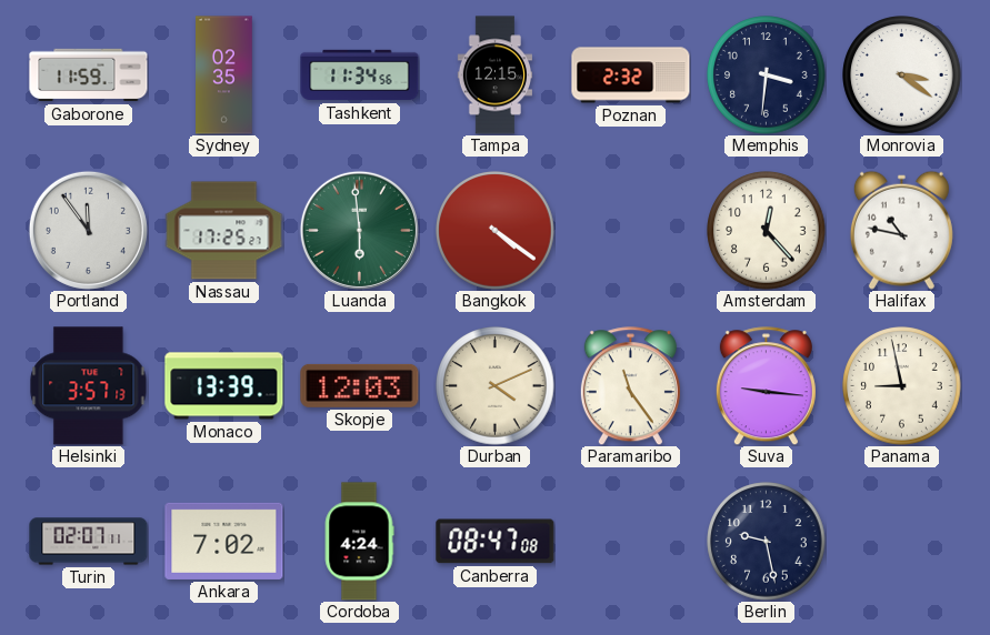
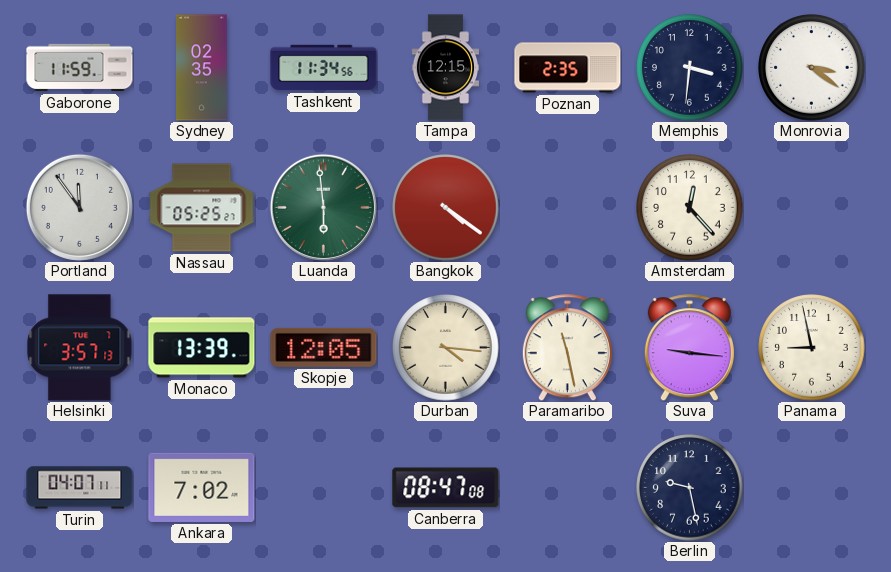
Poznan: 2:32 -> 2:35
Nassau: 17:25 -> 05:25
Halifax: 10:47 -> none
Skopje: 12:03 -> 12:05
Durban: 4:11 -> 4:16
Paramaribo: 11:24 -> 11:28
Turin: 02:07 -> 04:07
Cordoba: 4:24 -> none
